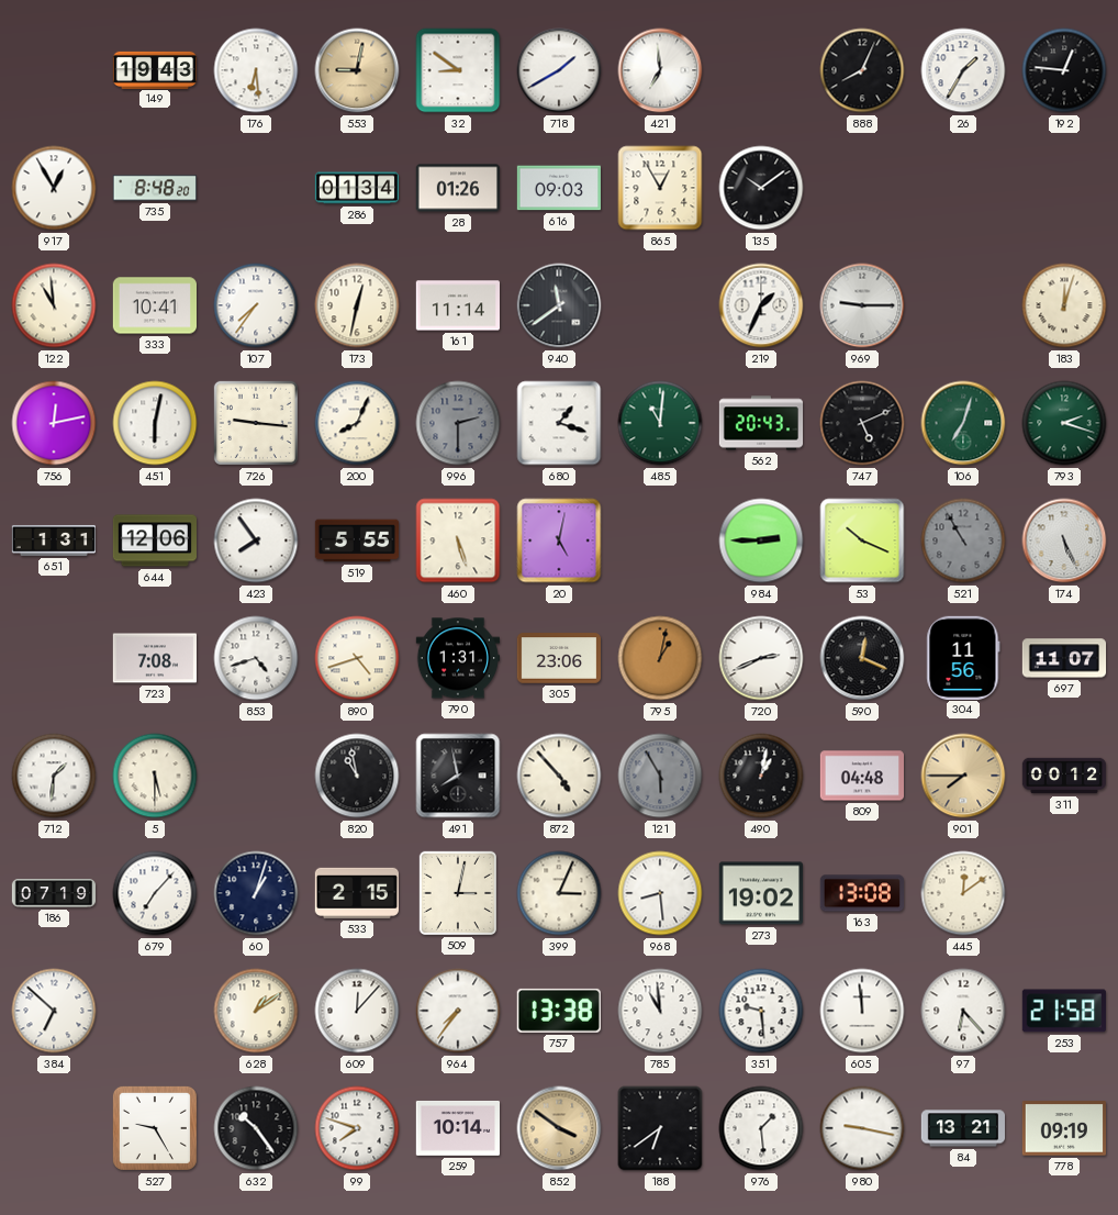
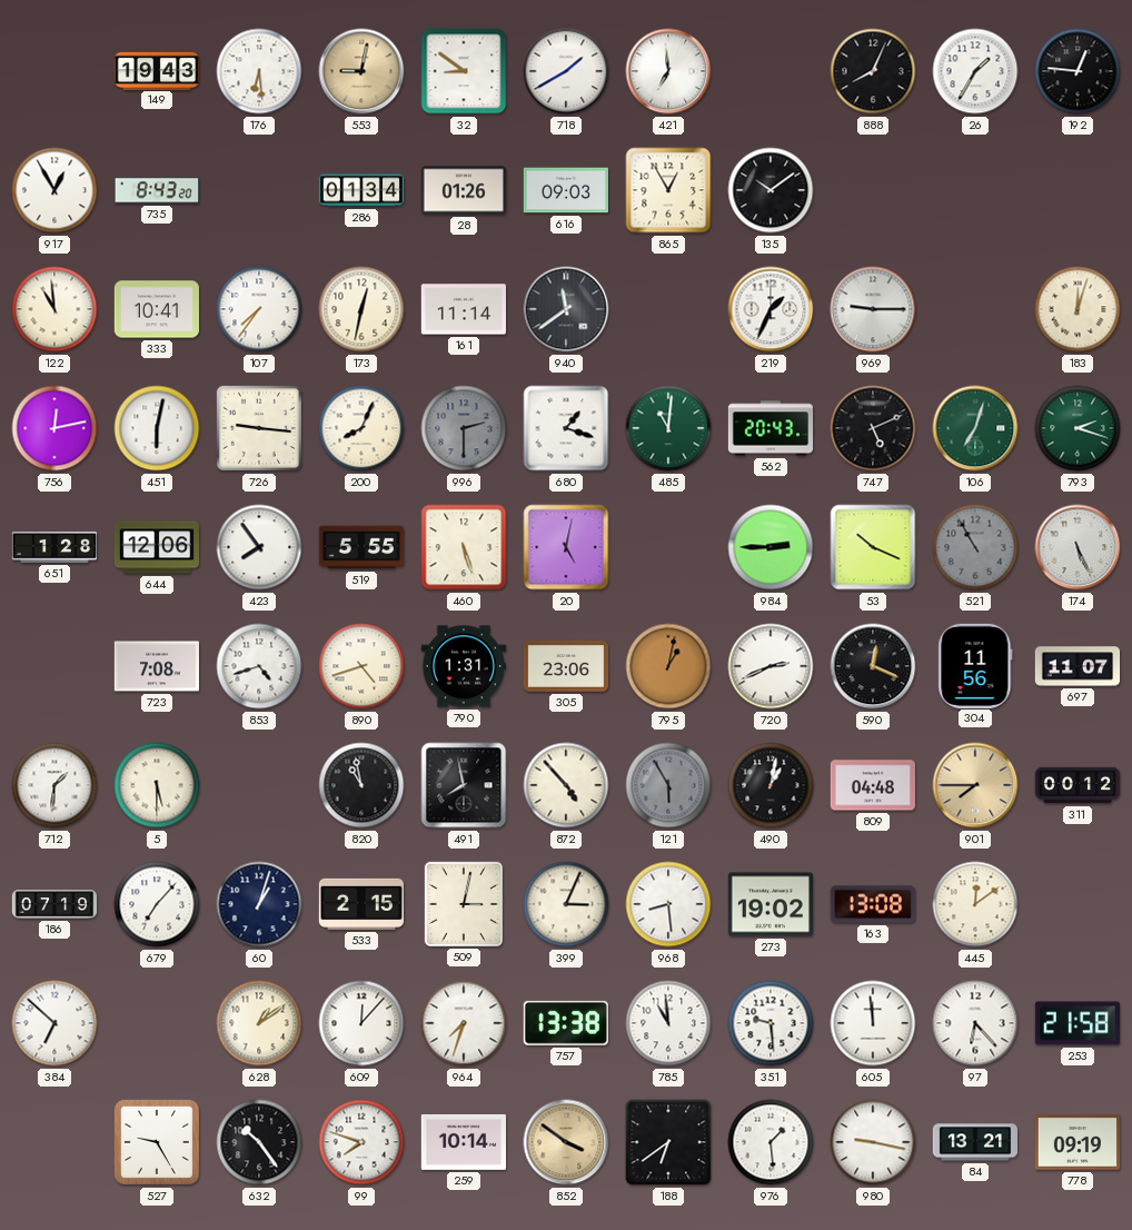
735: 8:48 -> 8:43
651: 1:31 -> 1:28
964: 7:36 -> 7:33
